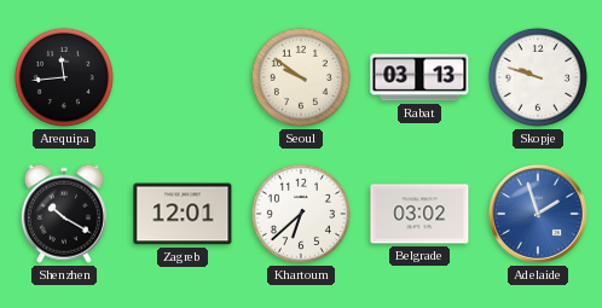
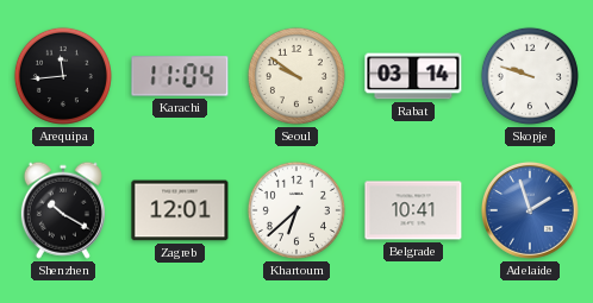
Karachi: none -> 11:04
Rabat: 03:13 -> 03:14
Belgrade: 03:02 -> 10:41
